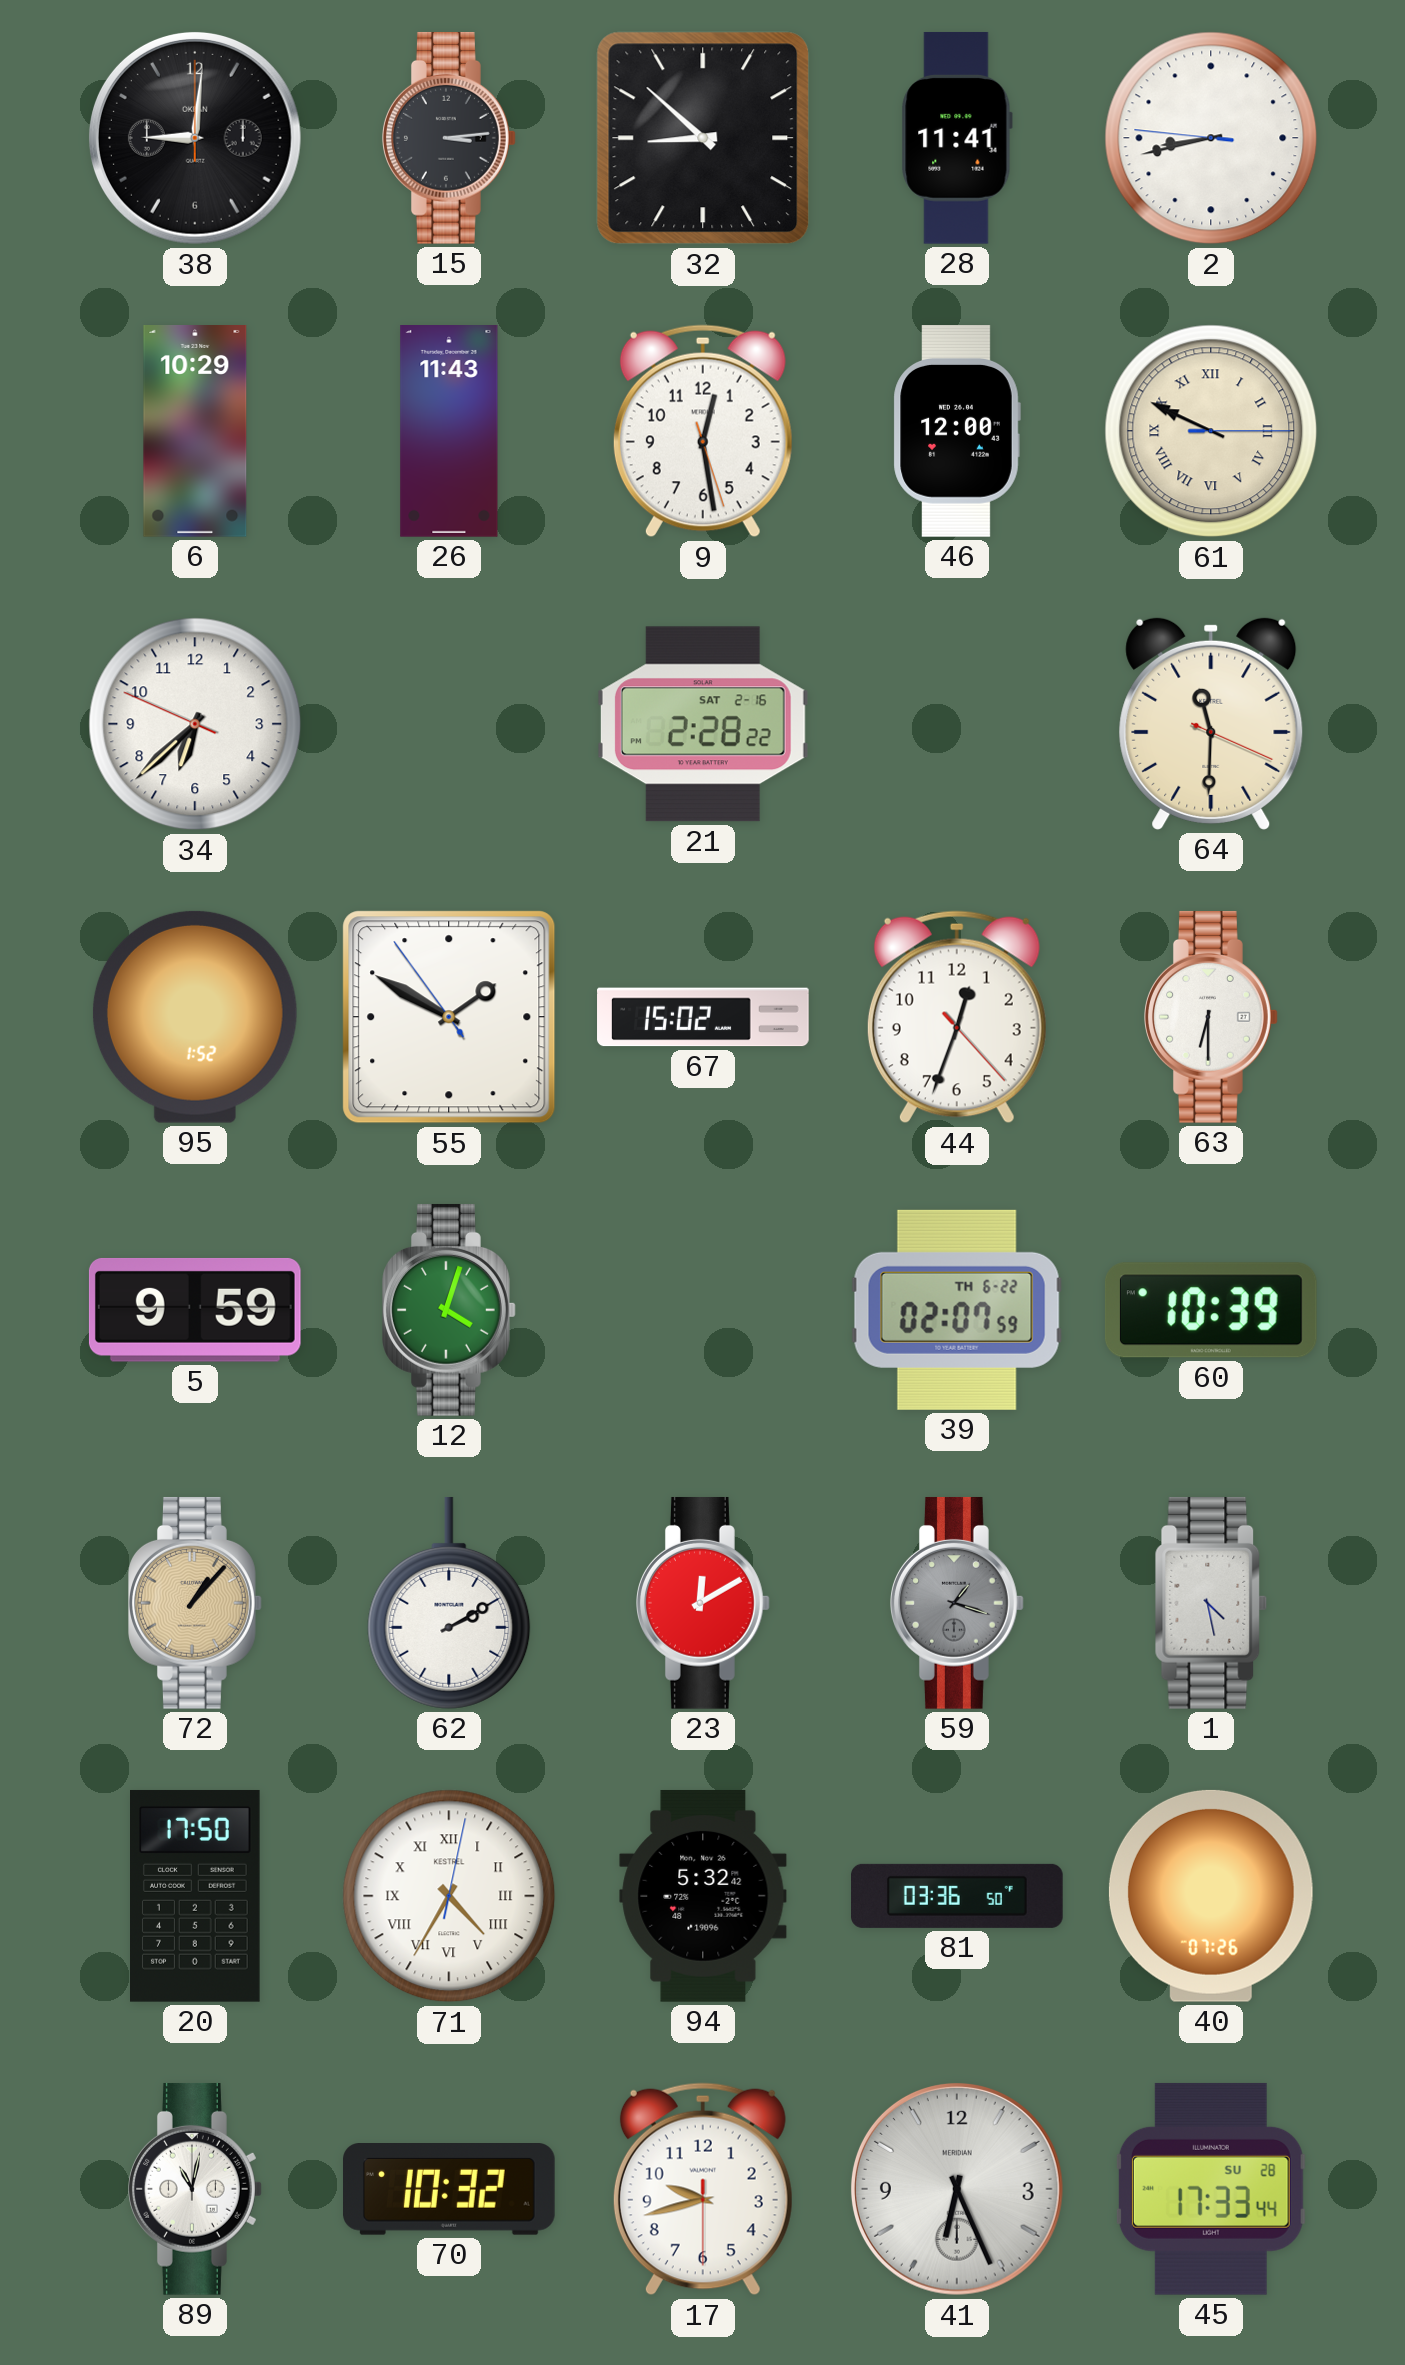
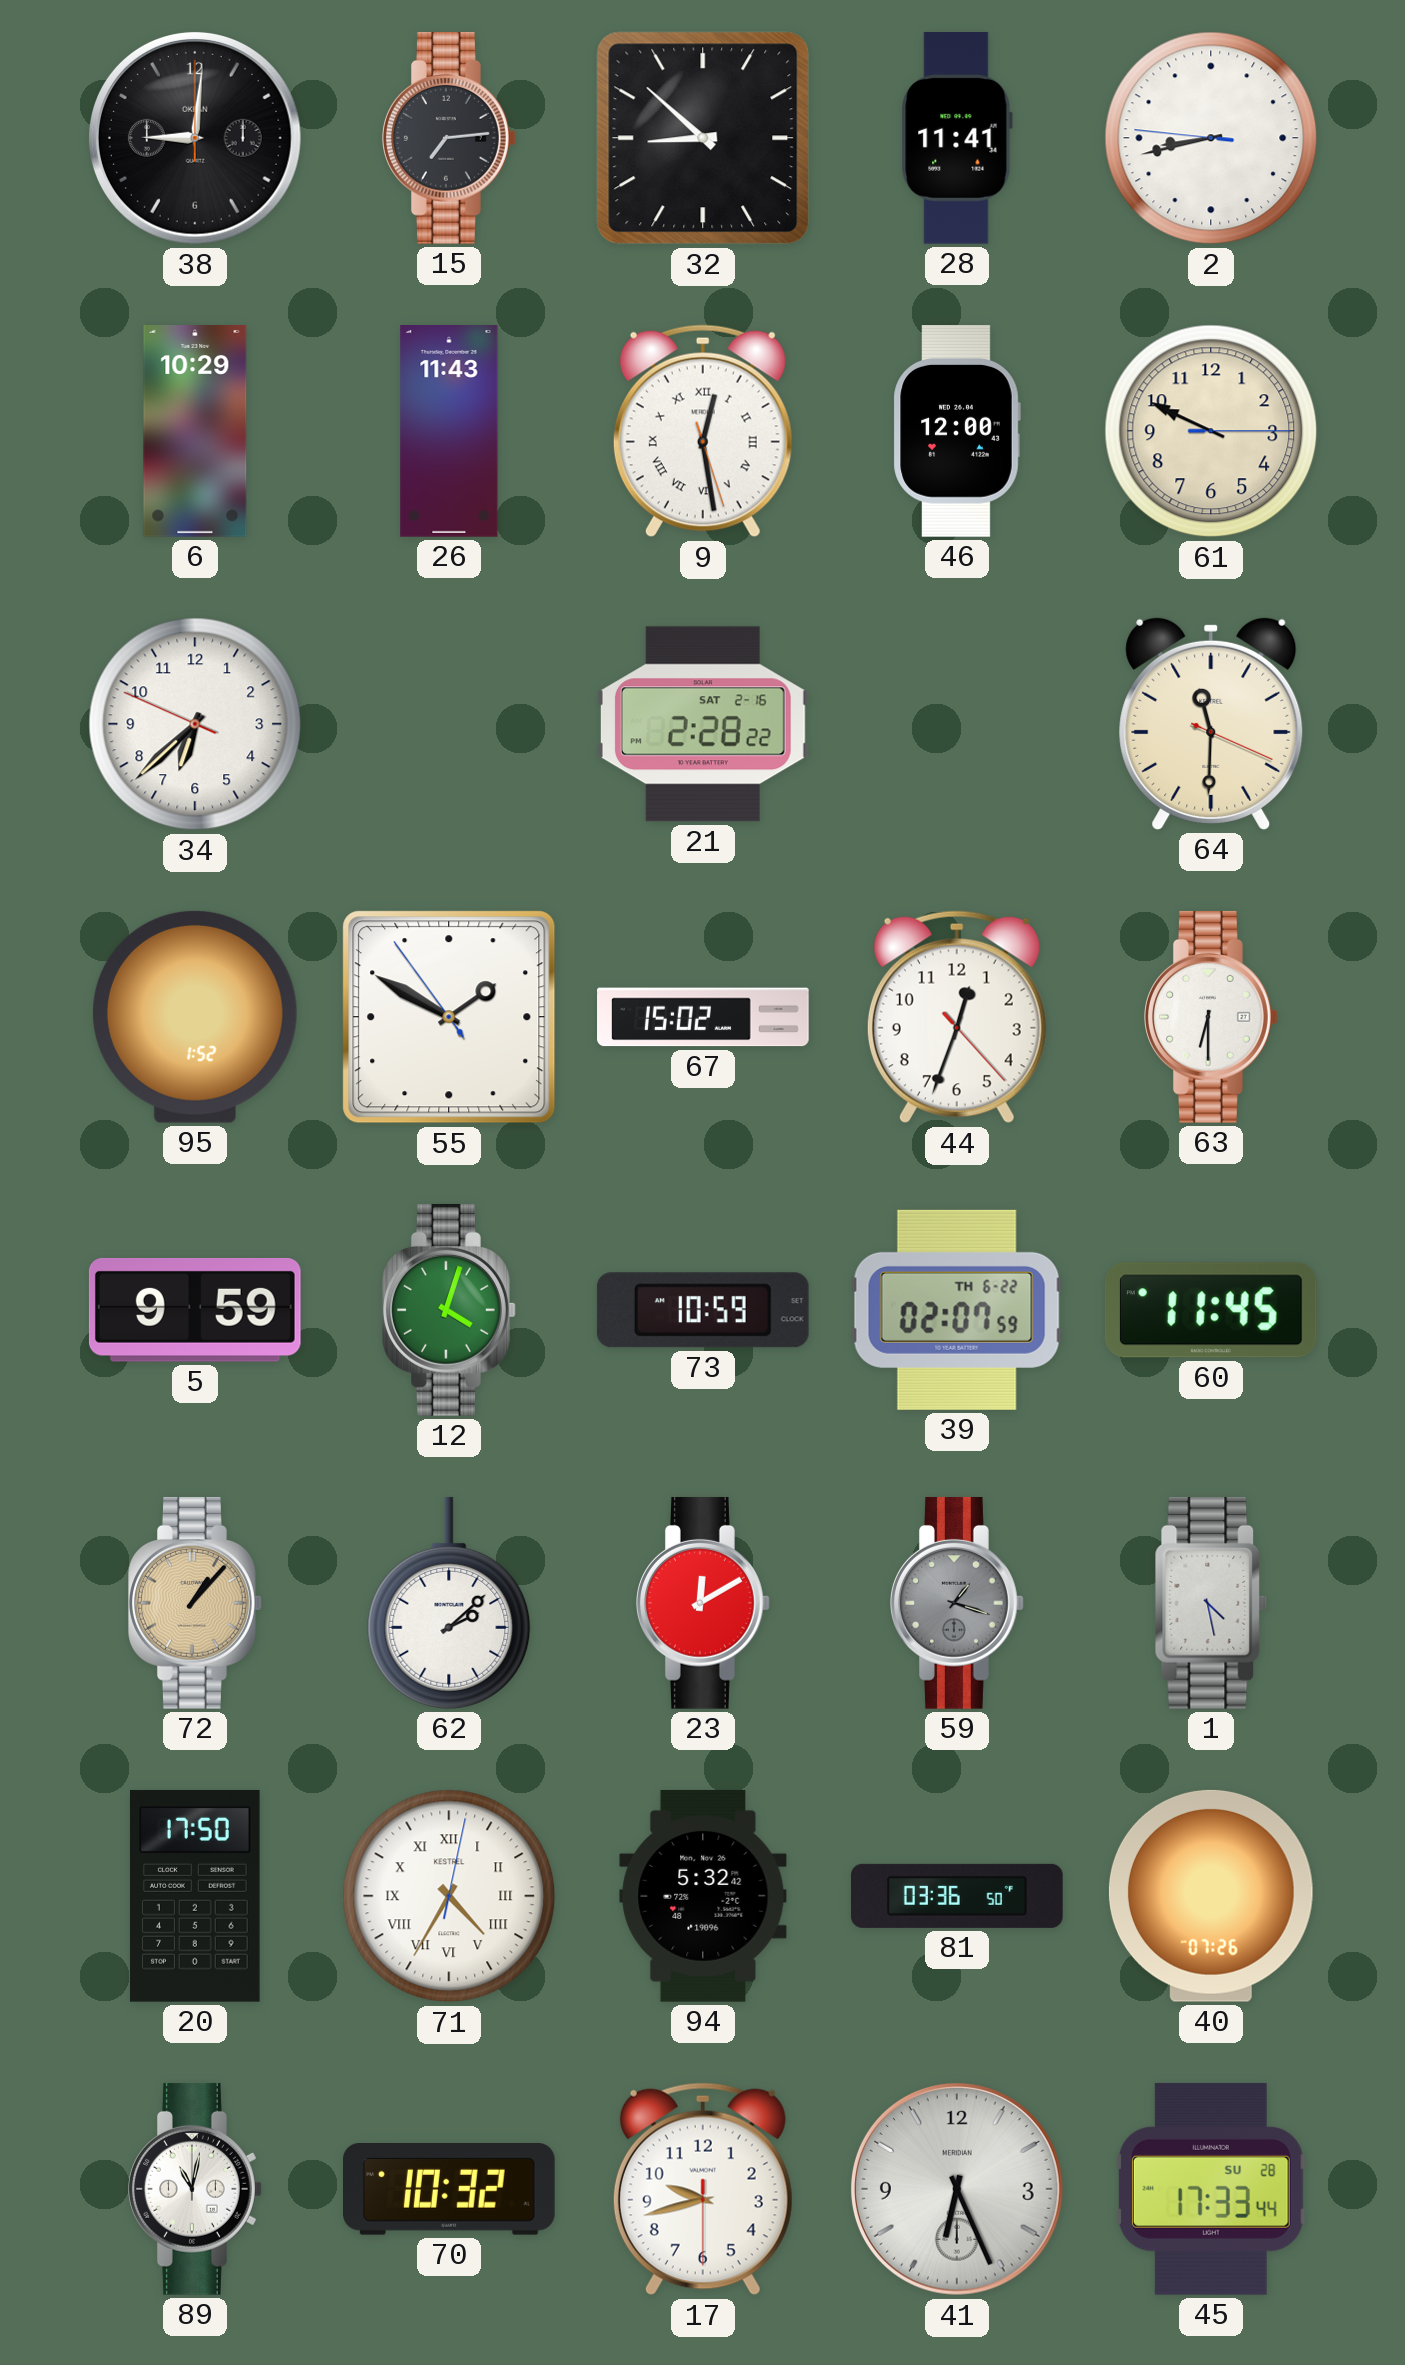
15: 3:14 -> 7:14
9 numerals: Arabic -> Roman
61 numerals: Roman -> Arabic
73: none -> 10:59
60: 10:39 -> 11:45
62: 2:10 -> 2:08
